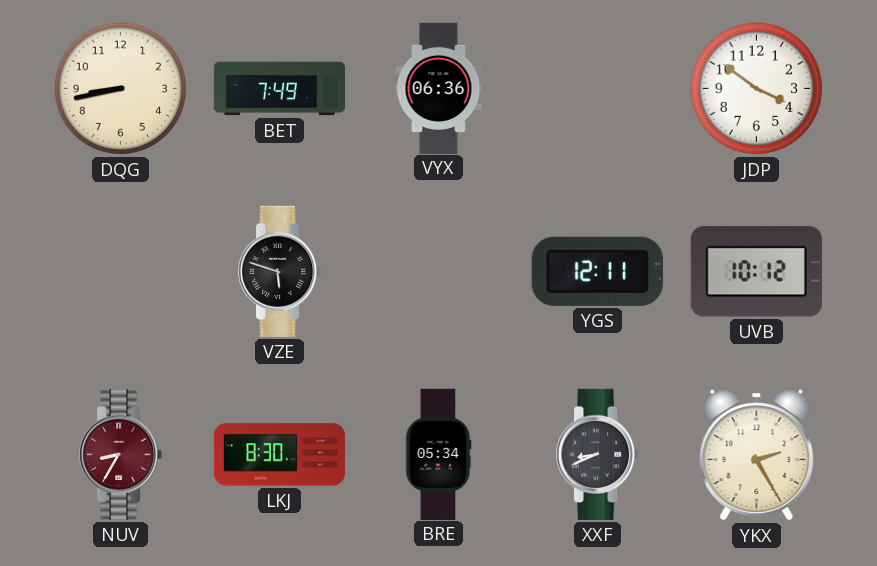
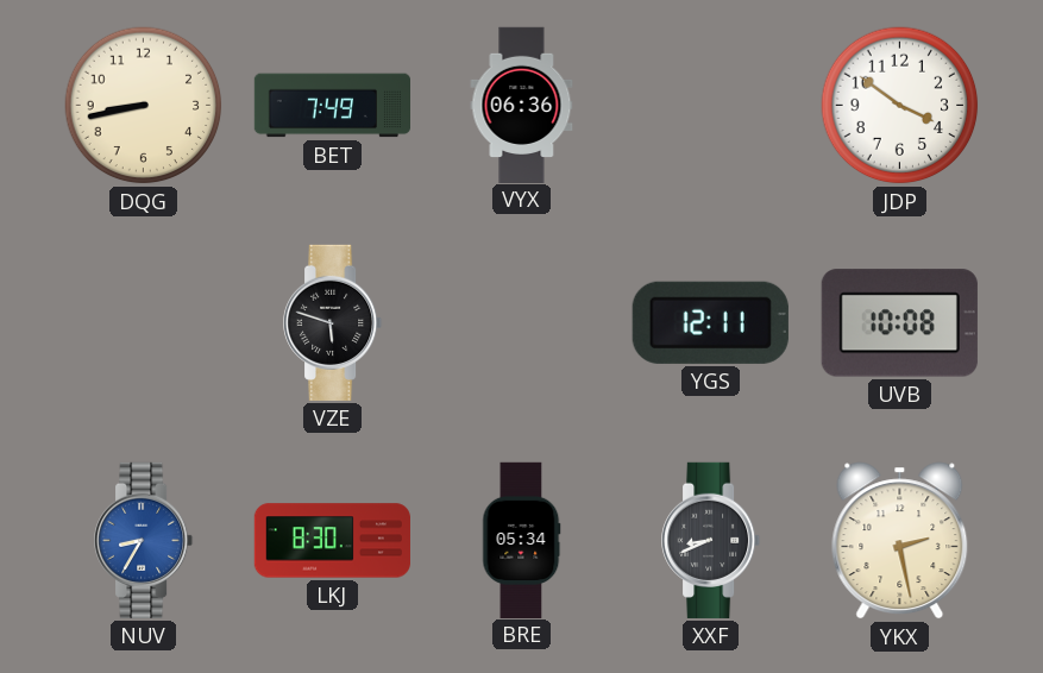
UVB: 10:12 -> 10:08
NUV dial: burgundy -> blue
YKX: 2:25 -> 2:28
